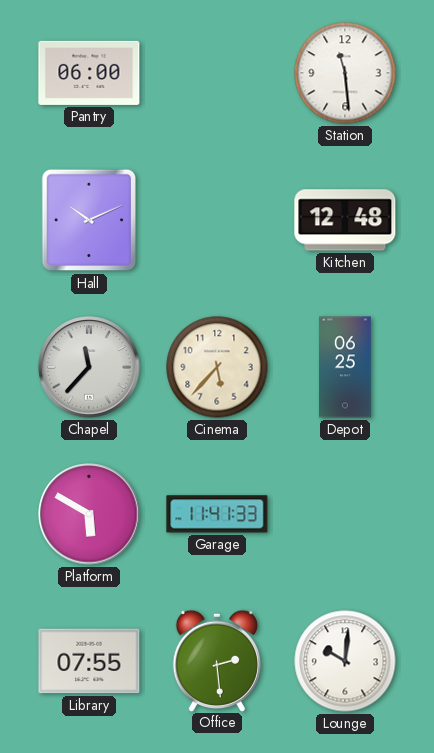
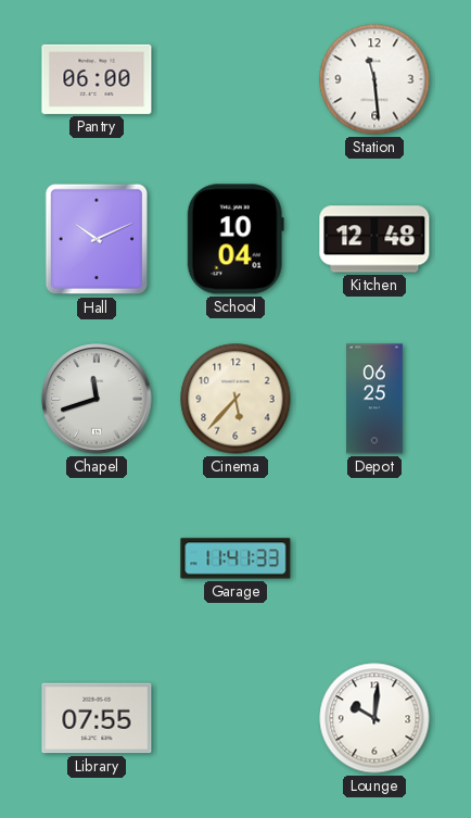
School: none -> 10:04
Chapel: 11:37 -> 11:42
Platform: 5:50 -> none
Office: 2:29 -> none
